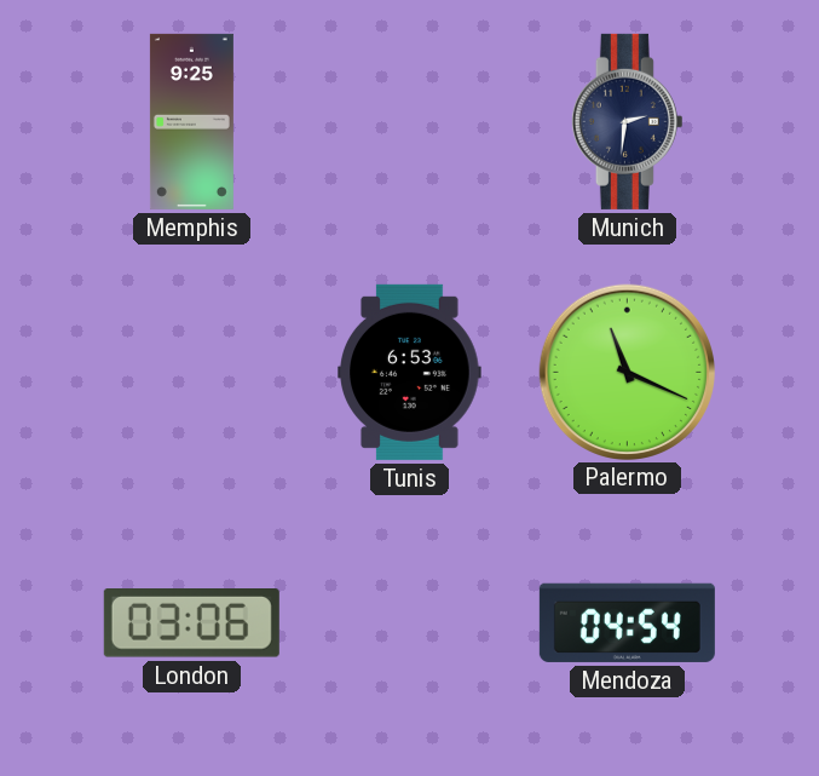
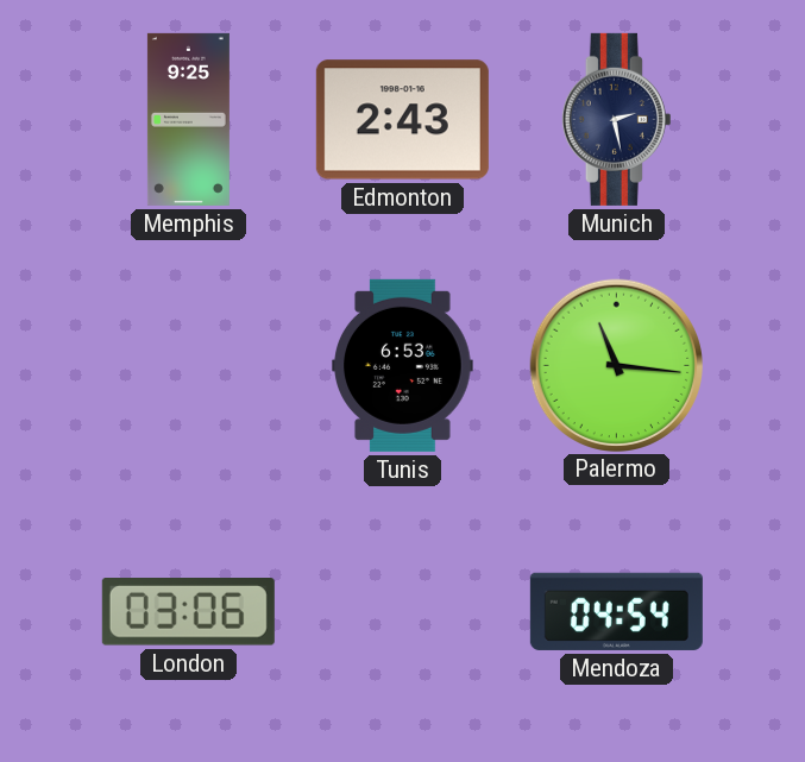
Edmonton: none -> 2:43
Munich: 2:31 -> 2:28
Palermo: 11:19 -> 11:16
